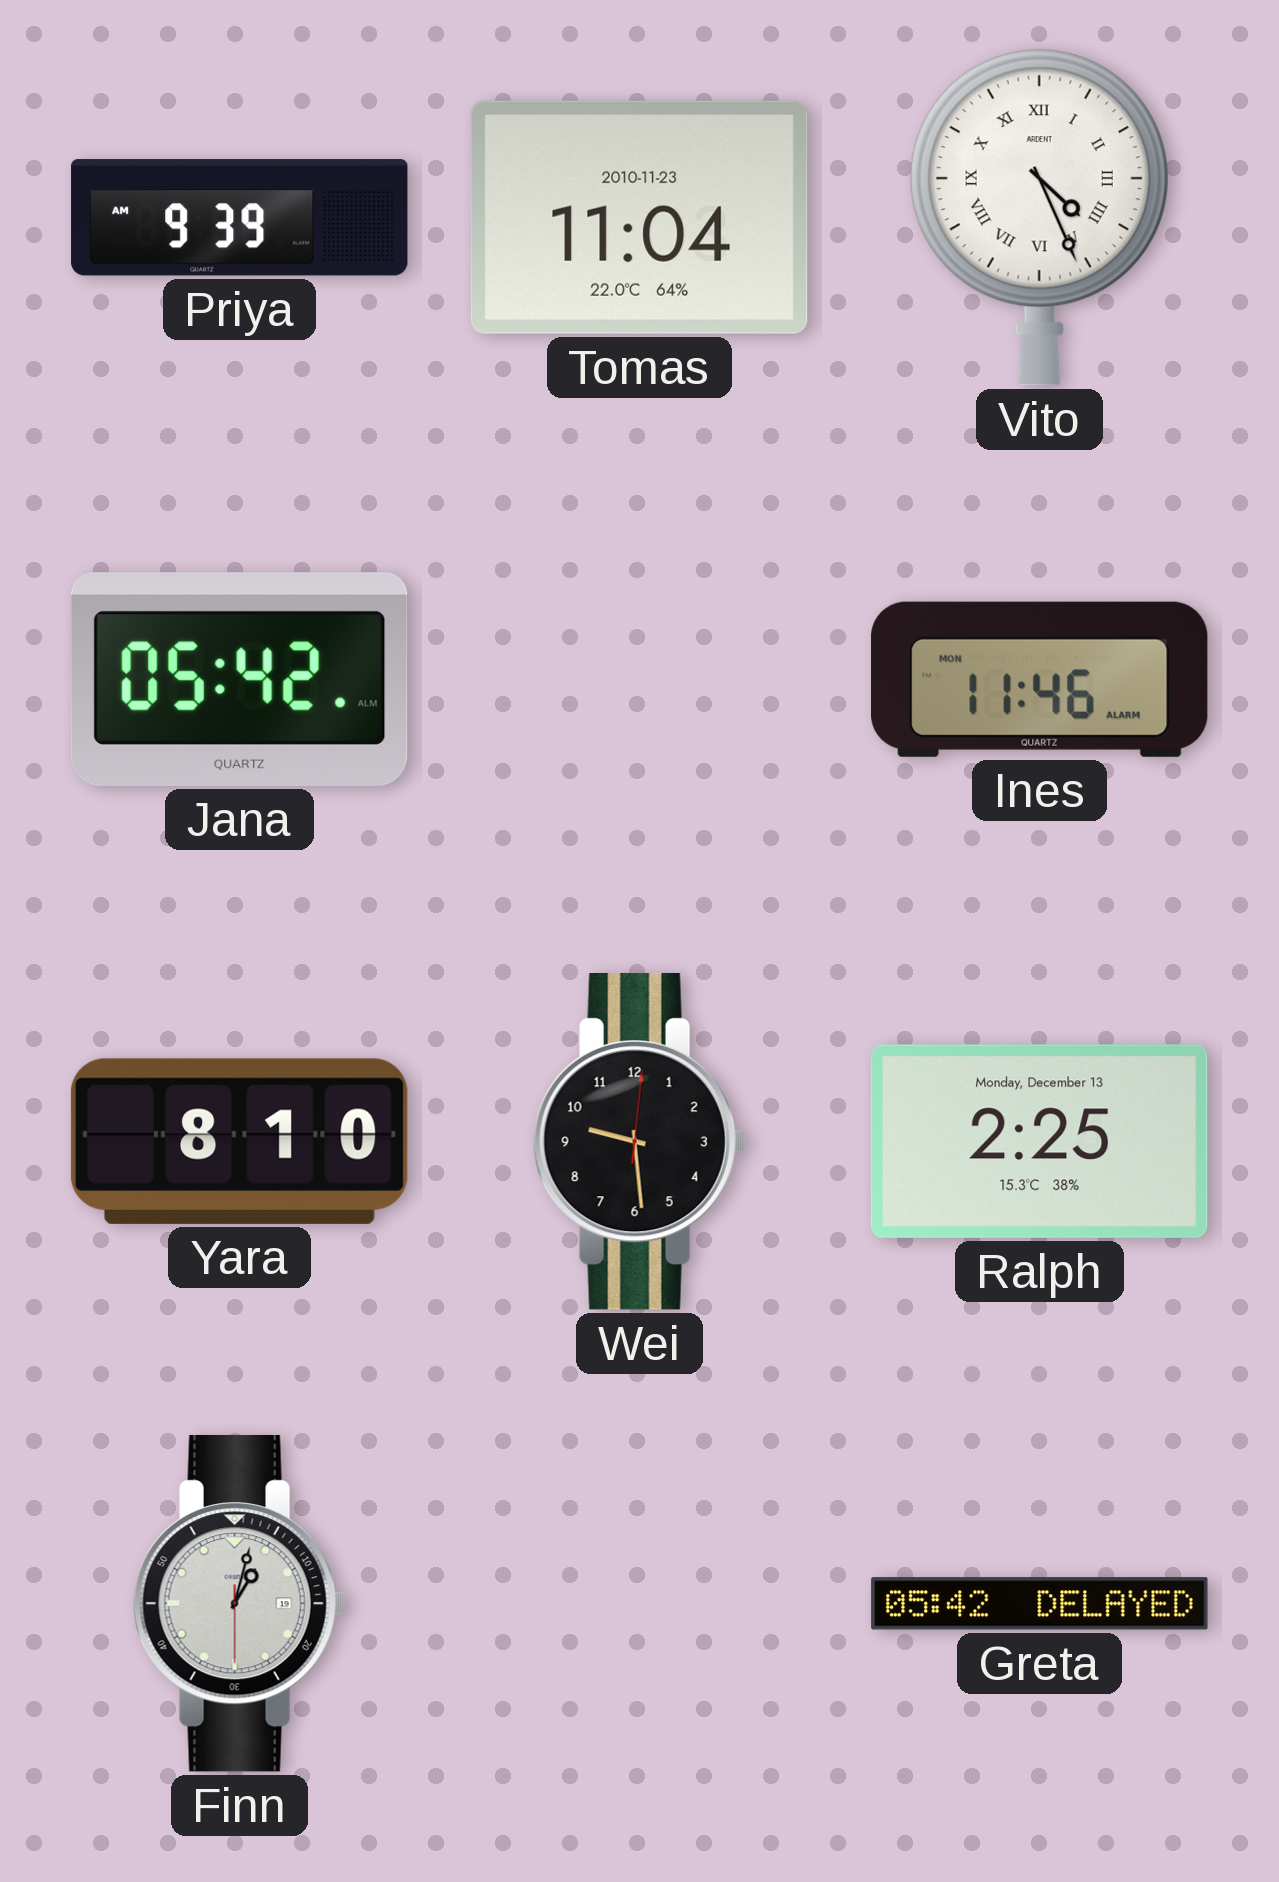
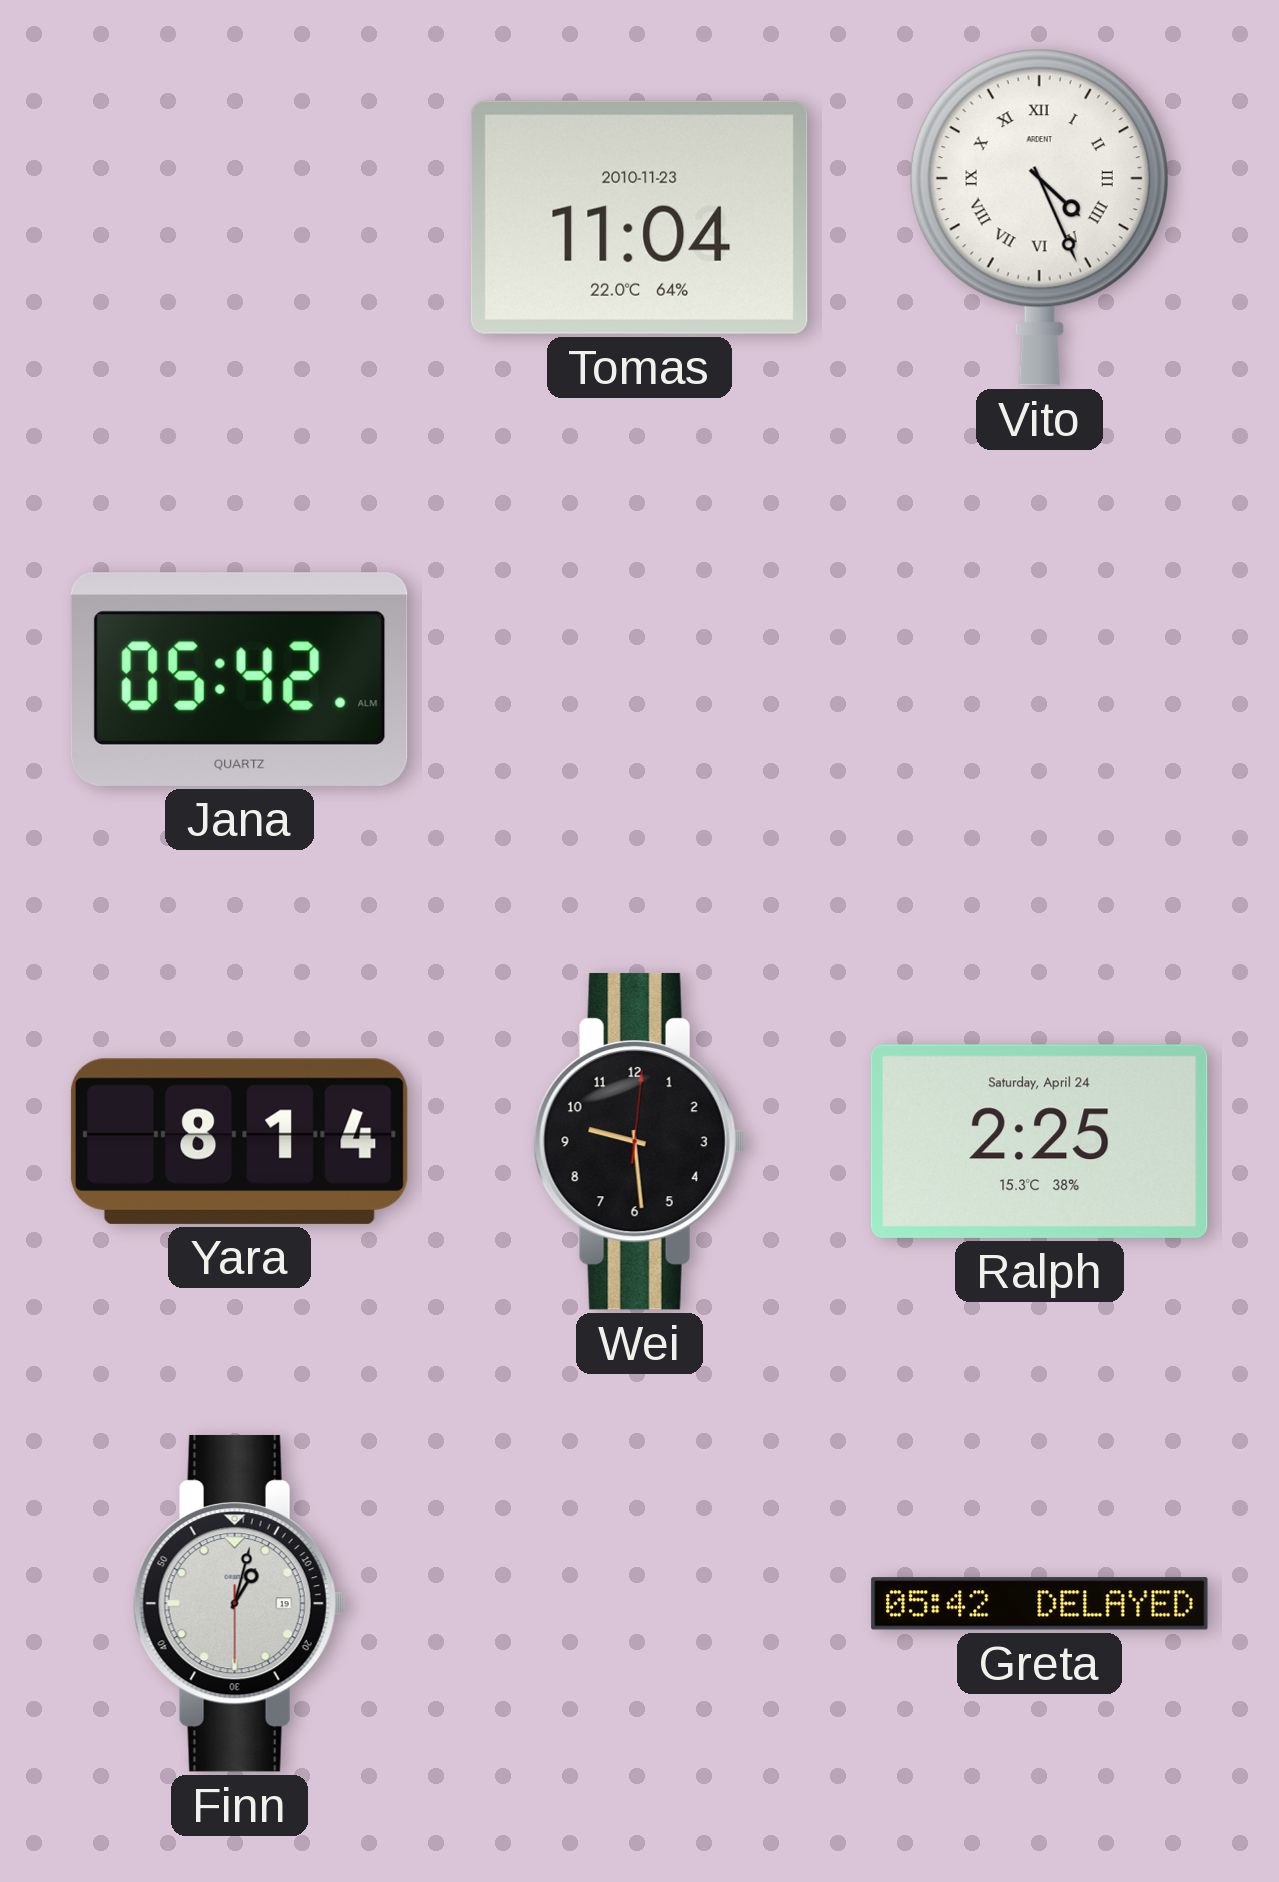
Priya: 9:39 -> none
Ines: 11:46 -> none
Yara: 8:10 -> 8:14
Ralph date: Monday, December 13 -> Saturday, April 24
